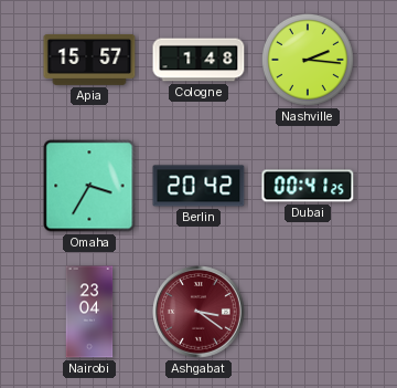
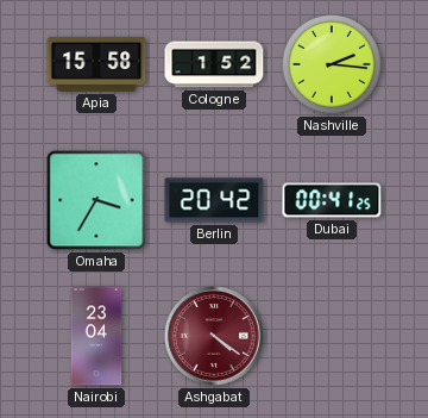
Apia: 15:57 -> 15:58
Cologne: 1:48 -> 1:52
Ashgabat: 3:21 -> 4:21
